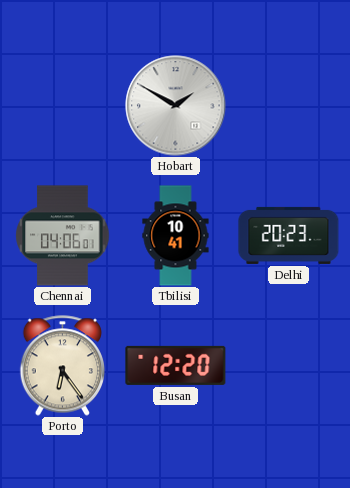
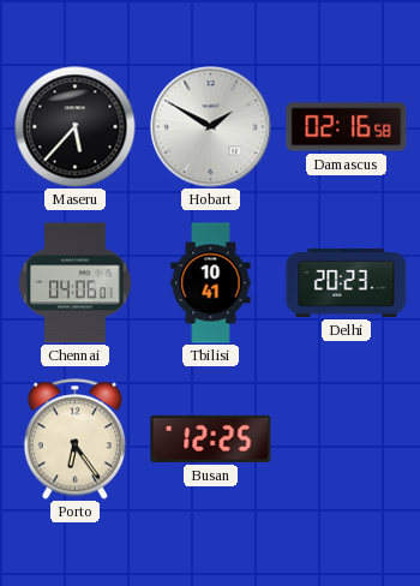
Maseru: none -> 5:37
Damascus: none -> 02:16
Busan: 12:20 -> 12:25
